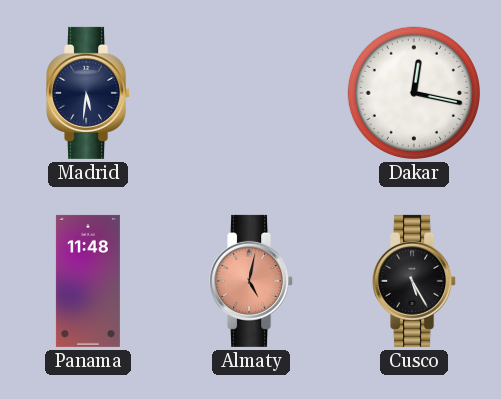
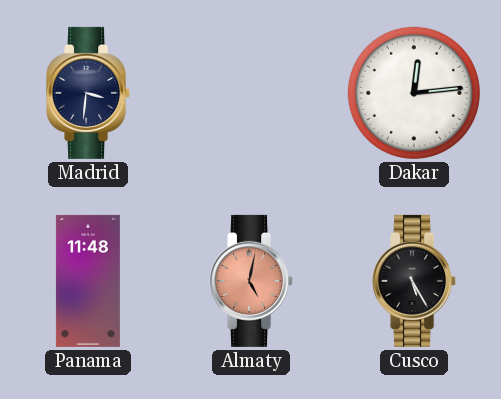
Madrid: 5:31 -> 3:31
Dakar: 12:17 -> 12:14
